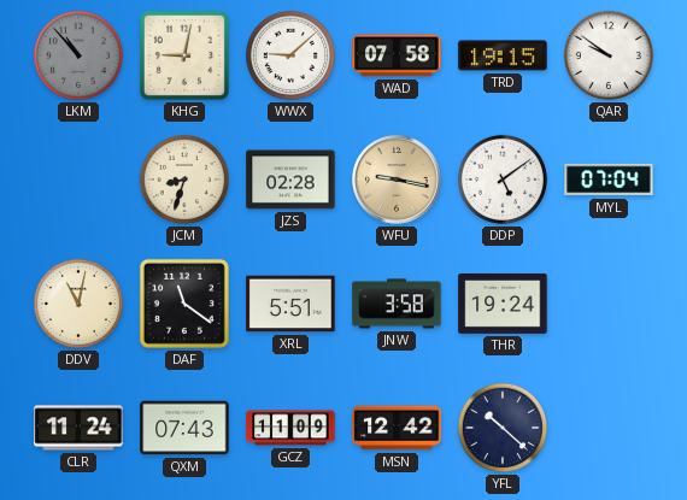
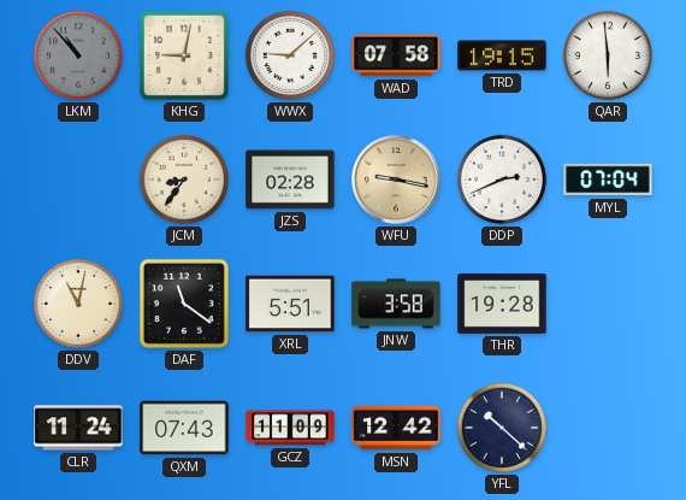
QAR: 9:51 -> 5:59
JCM: 8:33 -> 8:36
DDP: 5:09 -> 2:41
THR: 19:24 -> 19:28
